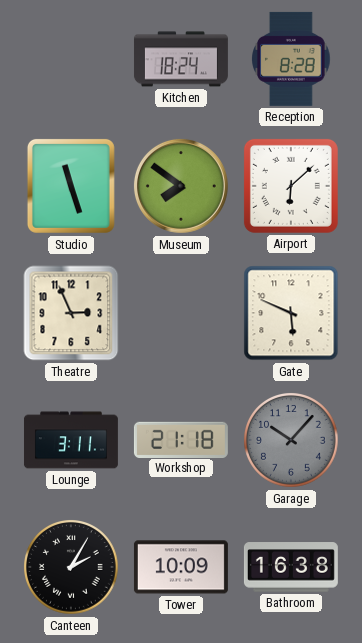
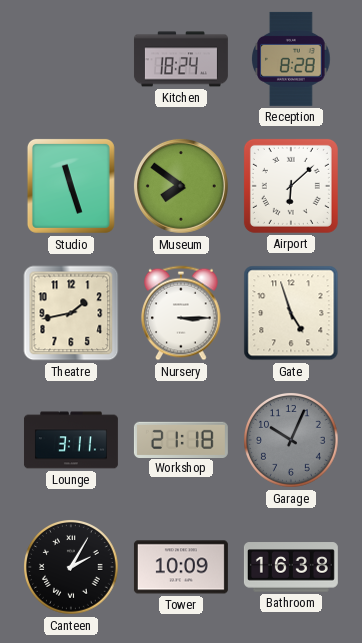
Theatre: 2:56 -> 1:43
Nursery: none -> 3:15
Gate: 5:49 -> 4:57
Garage: 10:07 -> 10:04
